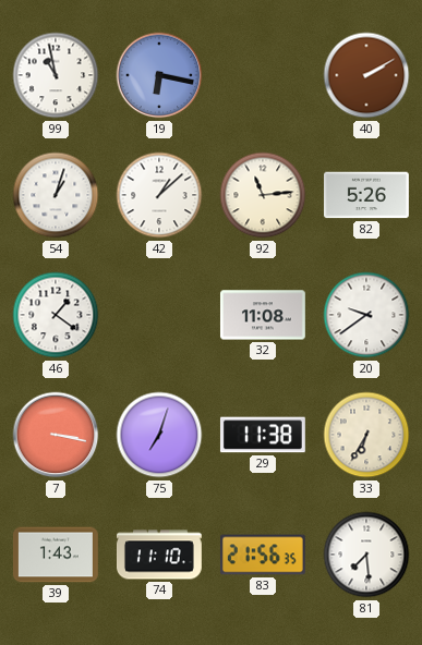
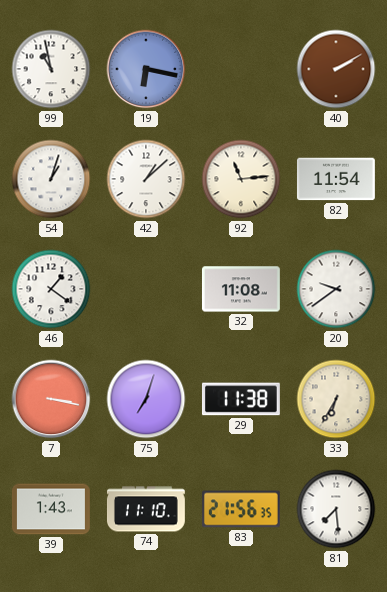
82: 5:26 -> 11:54
